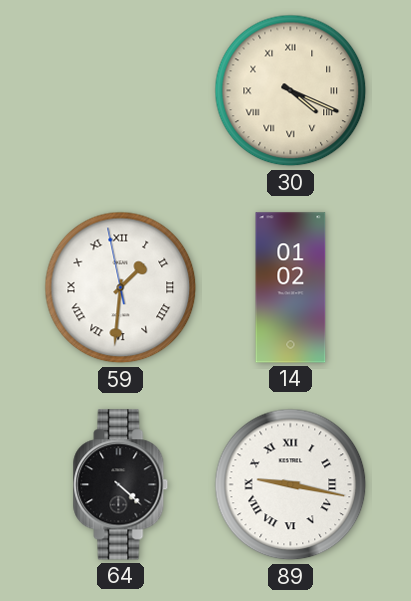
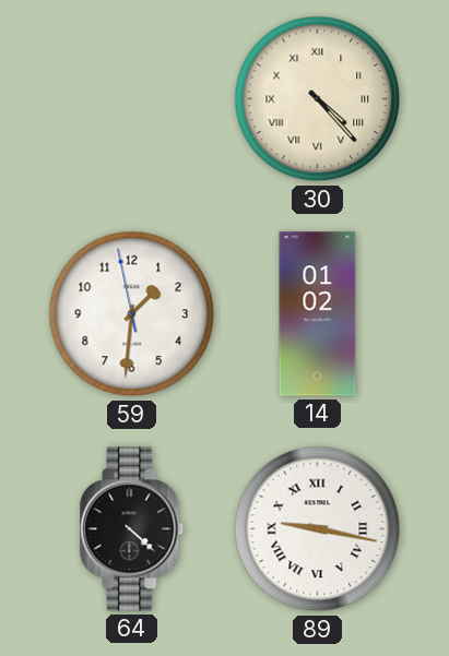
30: 4:19 -> 4:23
59 numerals: Roman -> Arabic
